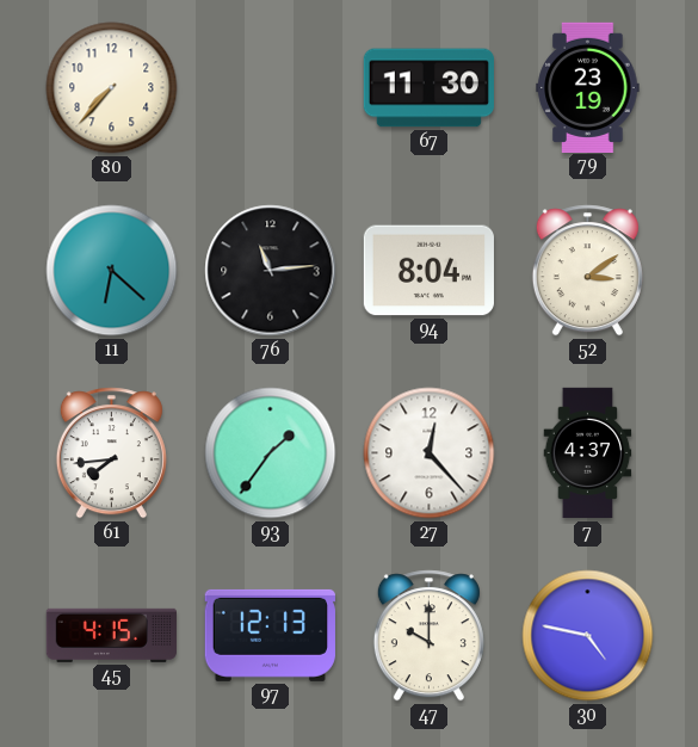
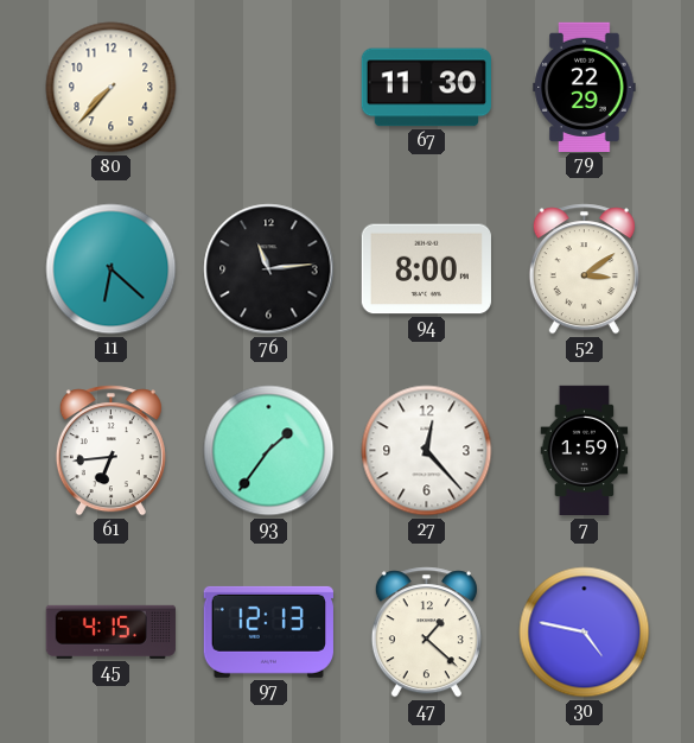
79: 23:19 -> 22:29
94: 8:04 -> 8:00
61: 7:44 -> 6:44
7: 4:37 -> 1:59
47: 10:00 -> 1:22
